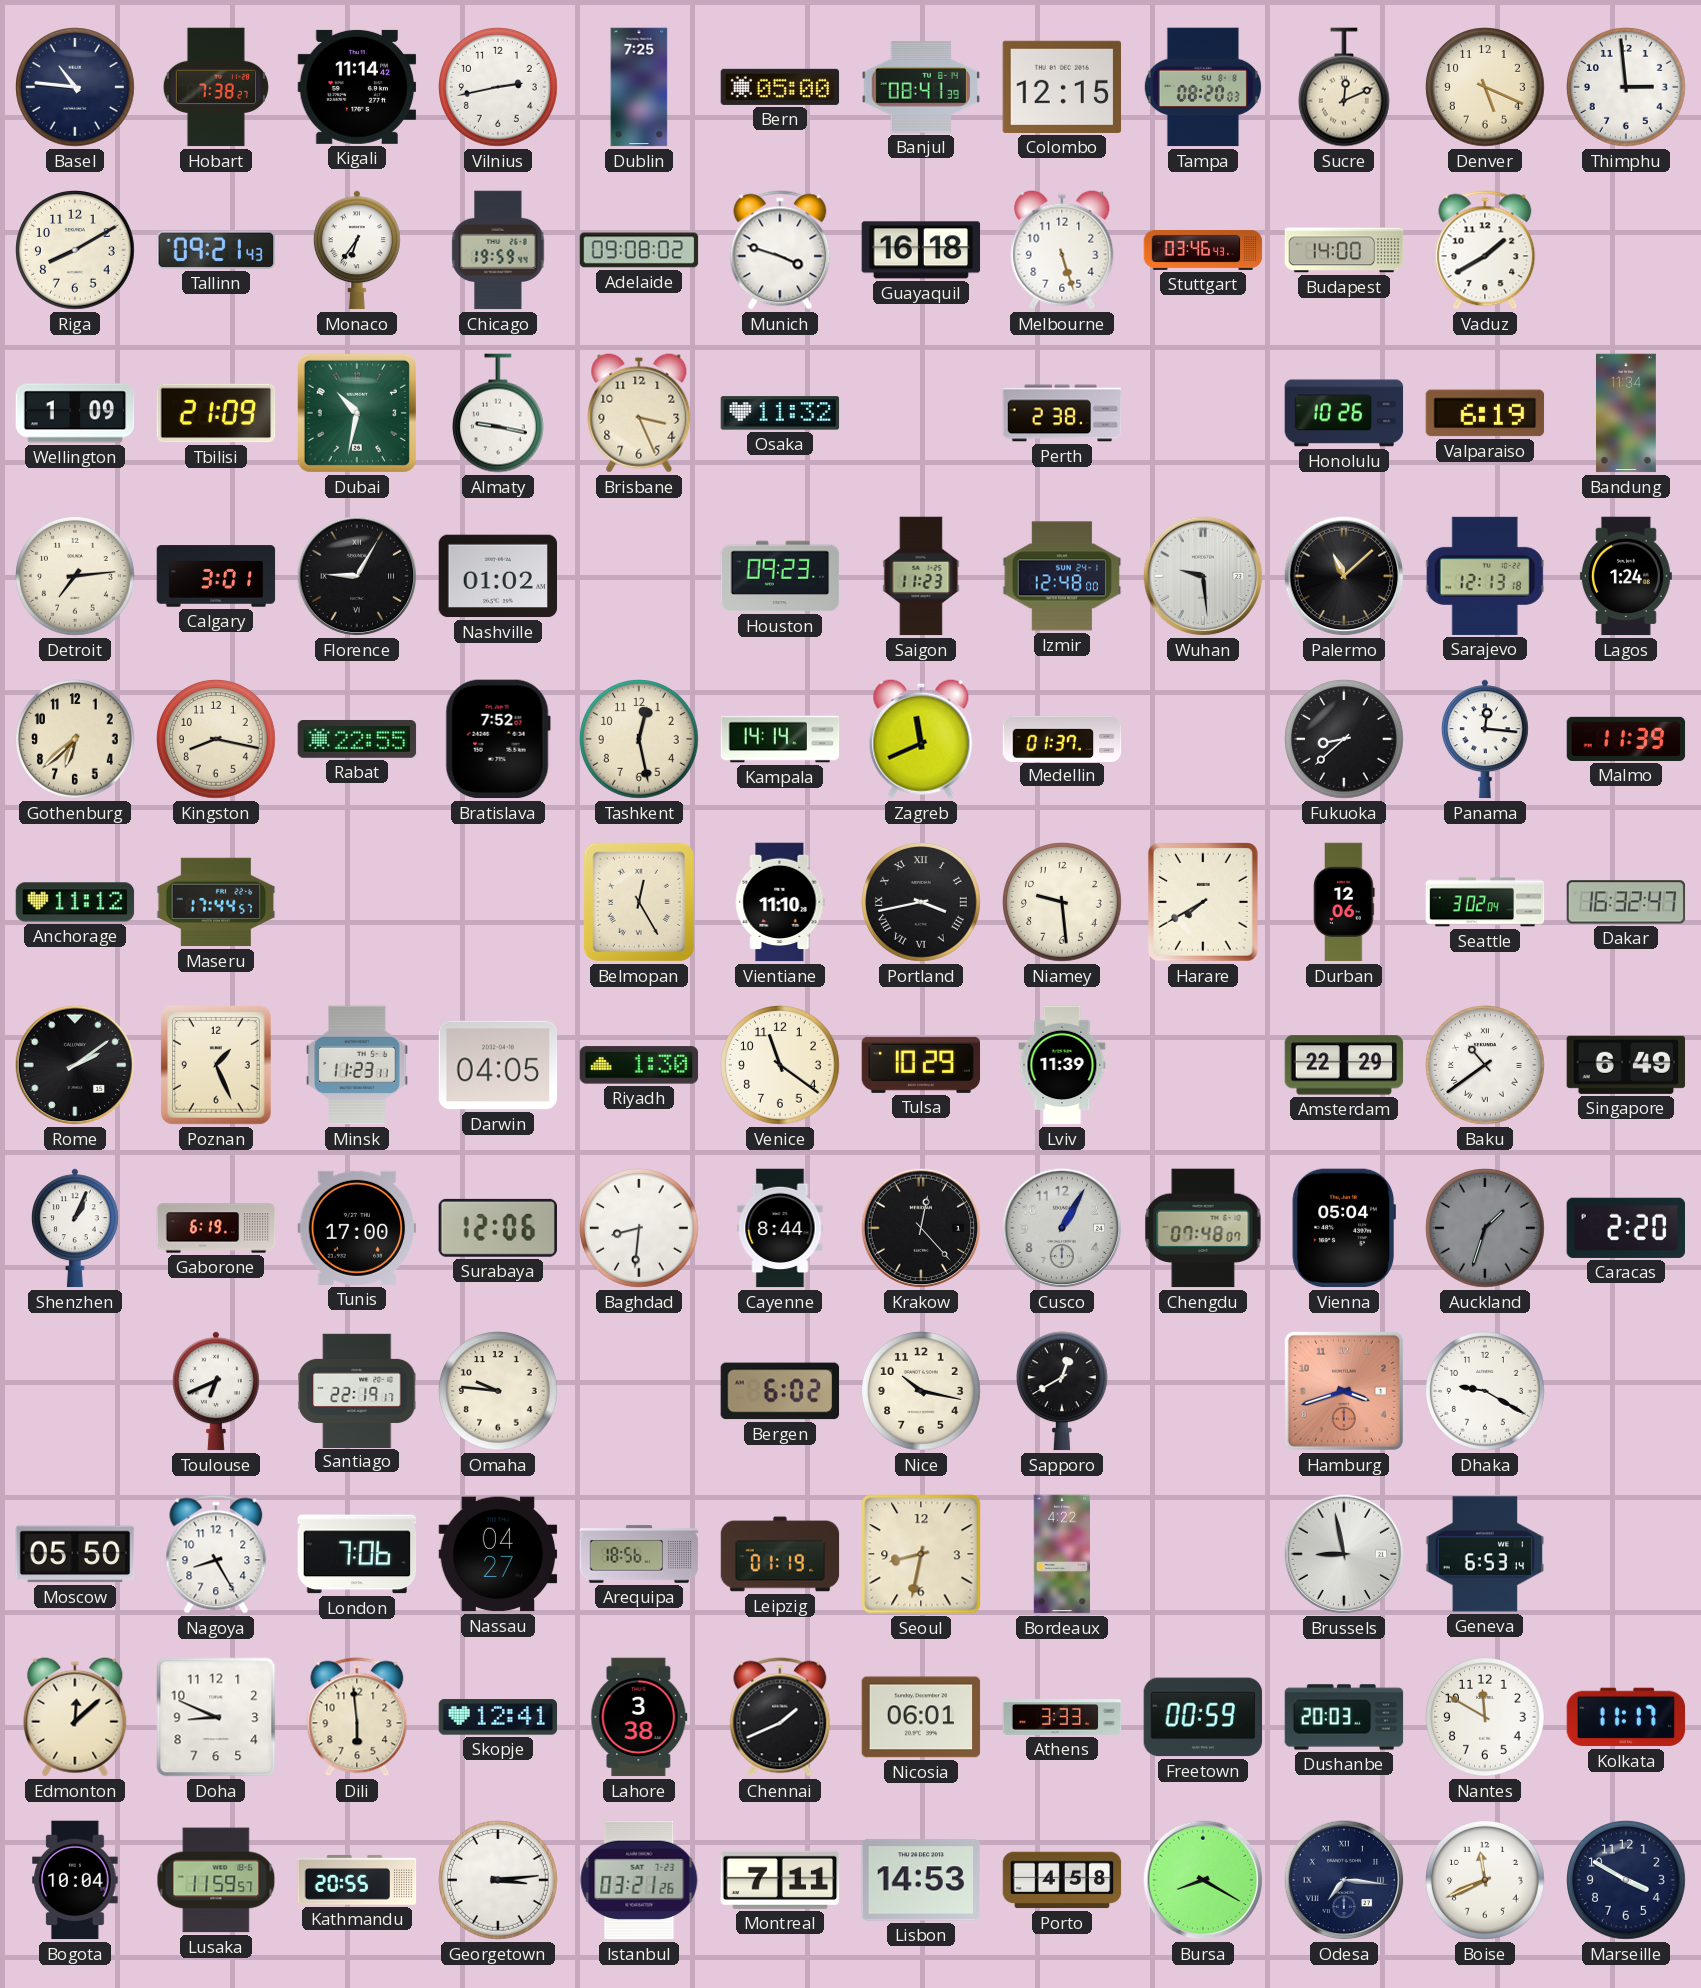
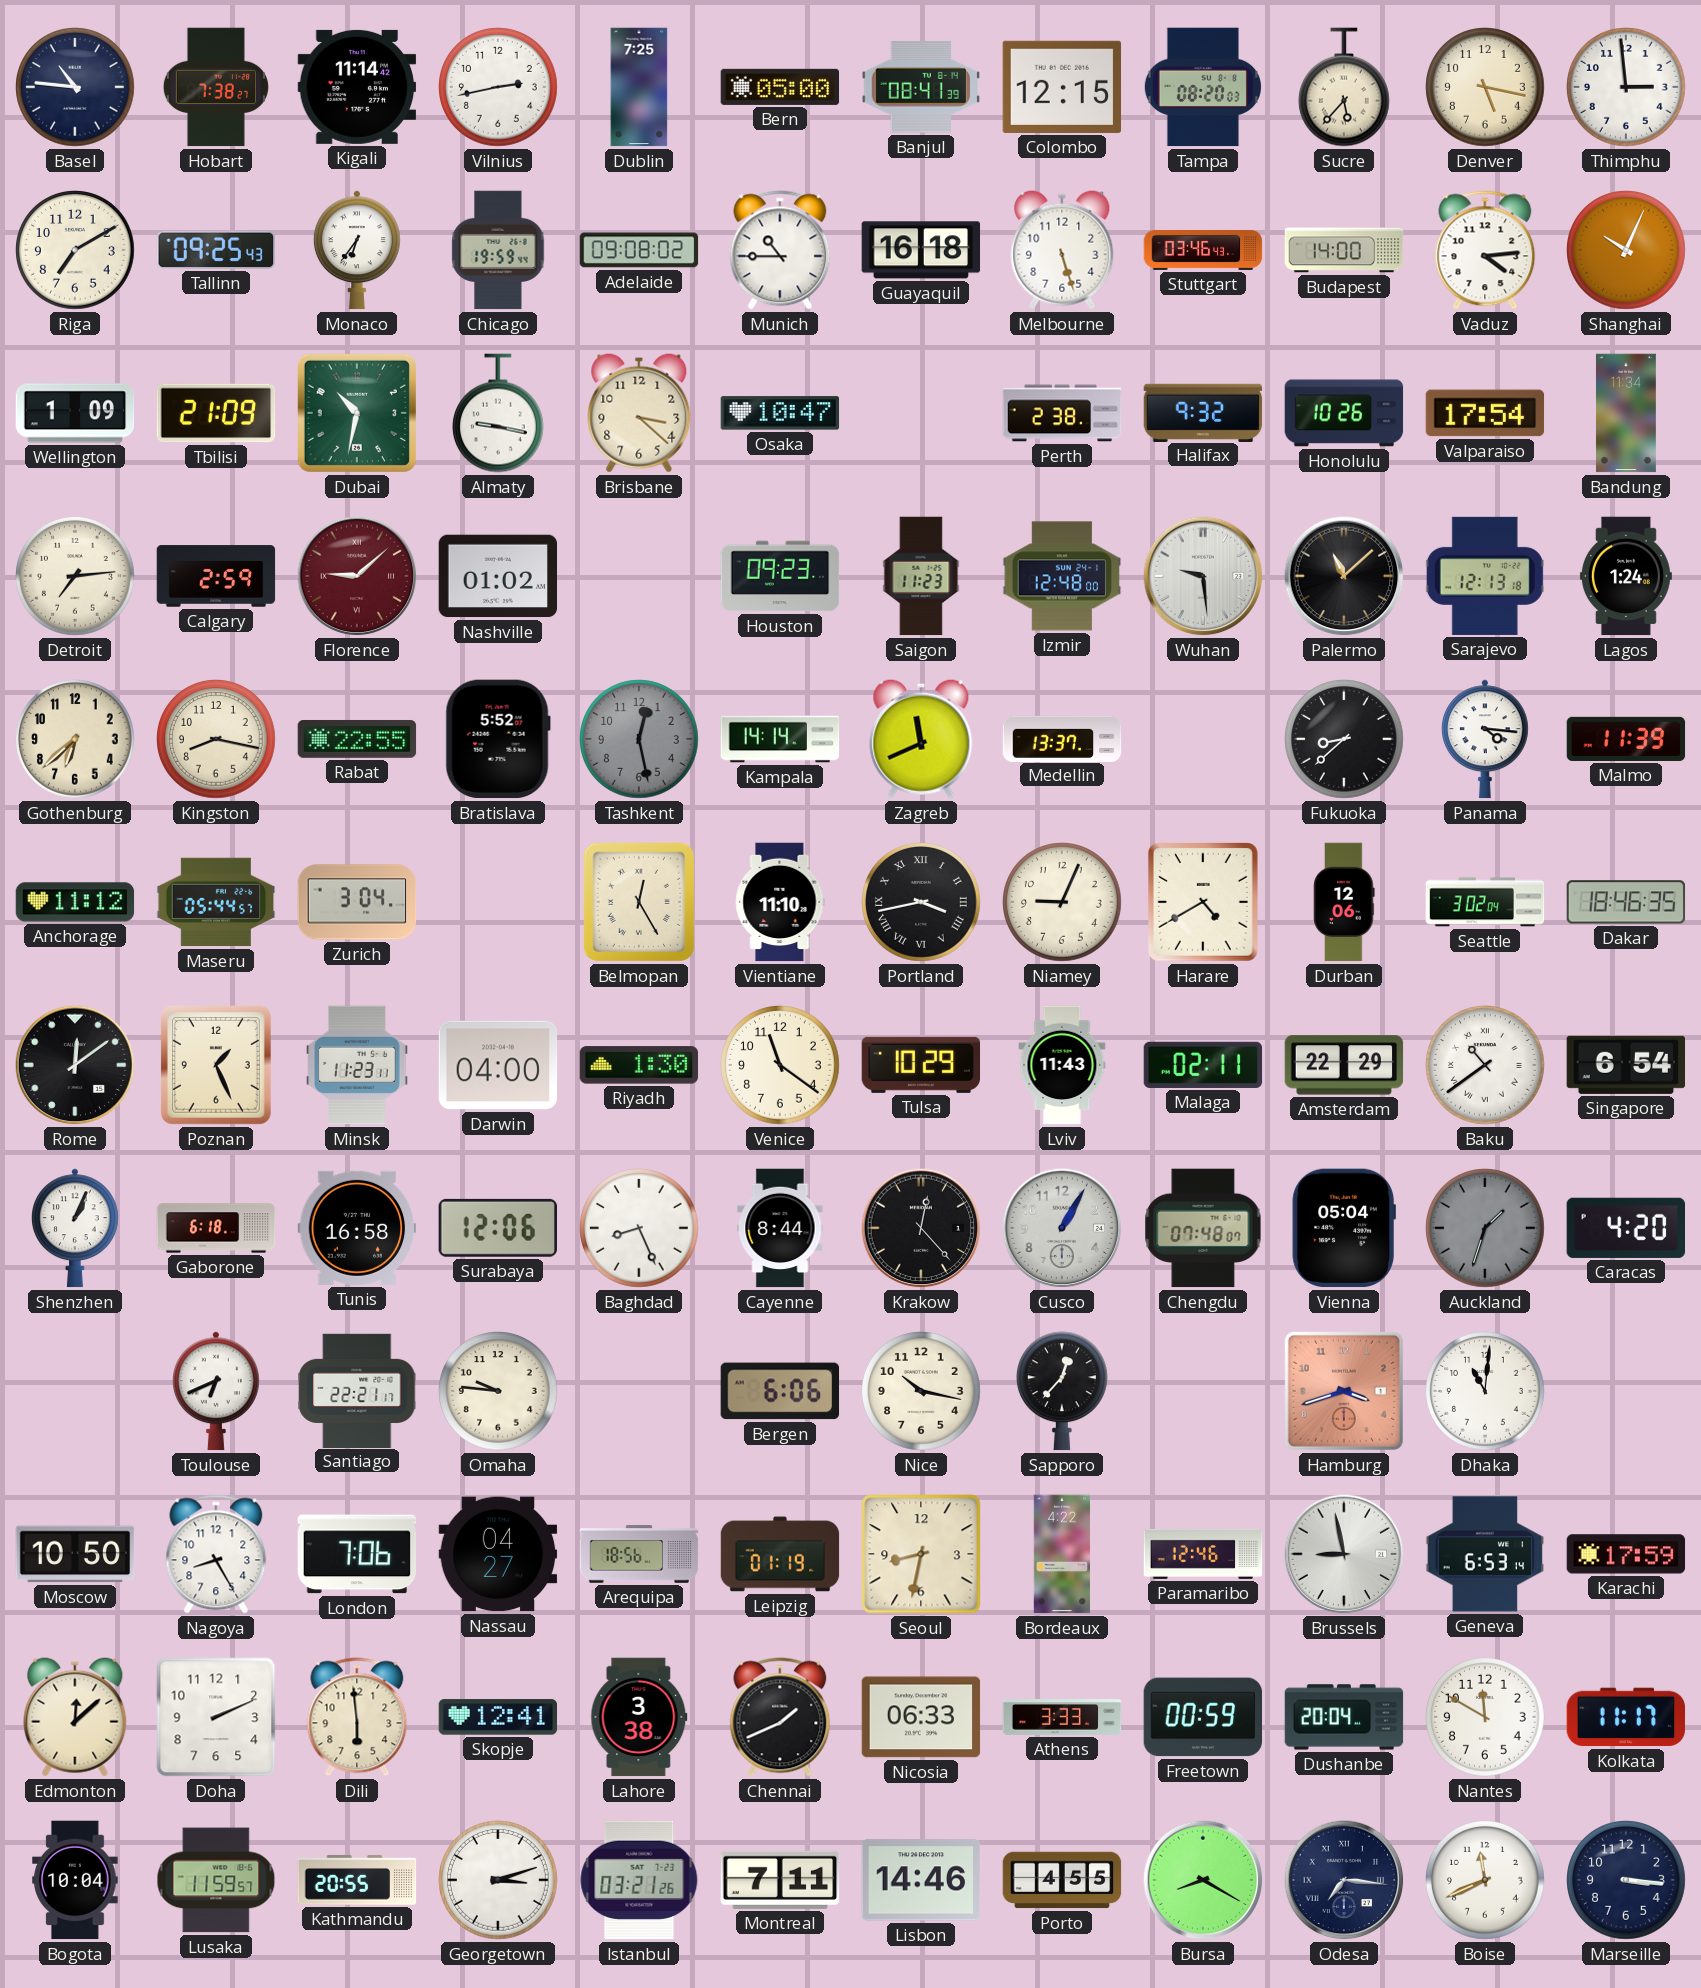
Sucre: 12:11 -> 5:37
Denver: 5:19 -> 5:17
Riga: 8:10 -> 7:10
Tallinn: 09:21 -> 09:25
Munich: 3:48 -> 10:45
Vaduz: 1:40 -> 4:14
Shanghai: none -> 10:04
Brisbane: 3:26 -> 3:22
Osaka: 11:32 -> 10:47
Halifax: none -> 9:32
Valparaiso: 6:19 -> 17:54
Calgary: 3:01 -> 2:59
Florence: 9:05 -> 9:08
Florence dial: black -> burgundy
Bratislava: 7:52 -> 5:52
Tashkent dial: cream -> grey
Medellin: 01:37 -> 13:37
Panama: 12:16 -> 4:16
Maseru: 17:44 -> 05:44
Zurich: none -> 3:04
Niamey: 9:29 -> 9:04
Harare: 7:40 -> 4:40
Dakar: 16:32 -> 18:46
Rome: 2:09 -> 12:09
Darwin: 04:05 -> 04:00
Lviv: 11:39 -> 11:43
Malaga: none -> 02:11
Singapore: 6:49 -> 6:54
Gaborone: 6:19 -> 6:18
Tunis: 17:00 -> 16:58
Baghdad: 8:31 -> 8:26
Caracas: 2:20 -> 4:20
Santiago: 22:19 -> 22:21
Bergen: 6:02 -> 6:06
Sapporo: 12:40 -> 12:37
Dhaka: 9:20 -> 11:01
Moscow: 05:50 -> 10:50
Paramaribo: none -> 12:46
Karachi: none -> 17:59
Doha: 8:49 -> 2:11
Nicosia: 06:01 -> 06:33
Dushanbe: 20:03 -> 20:04
Georgetown: 3:14 -> 3:12
Lisbon: 14:53 -> 14:46
Porto: 4:58 -> 4:55
Marseille: 3:50 -> 3:16
